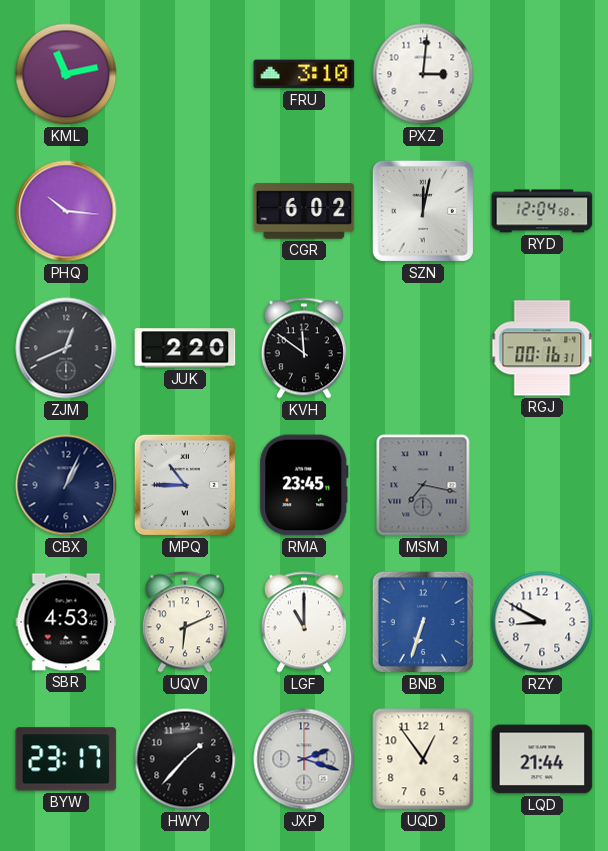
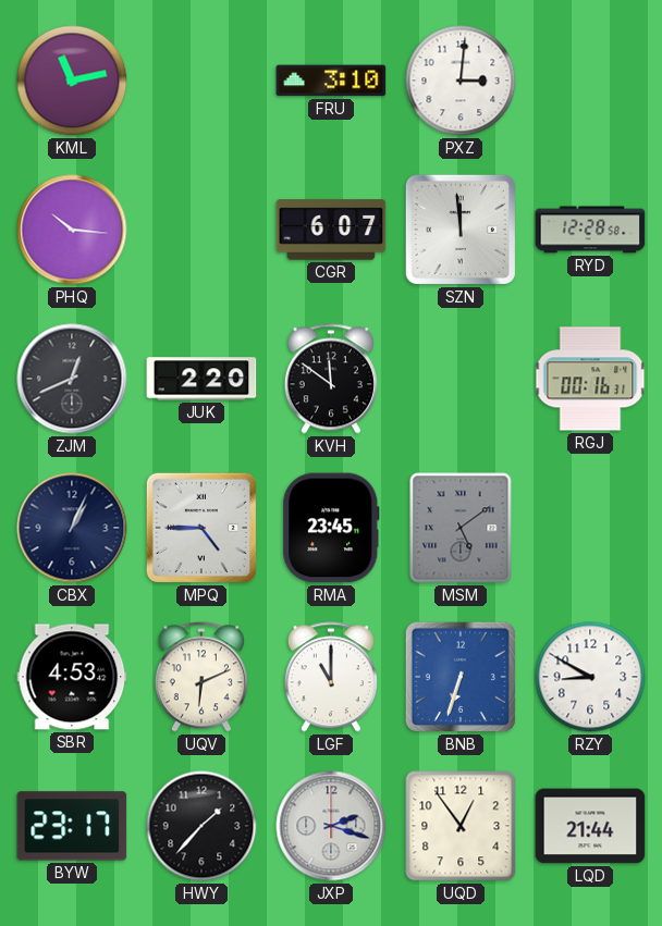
CGR: 6:02 -> 6:07
SZN: 12:02 -> 11:59
RYD: 12:04 -> 12:28
MPQ: 10:45 -> 4:45
MSM: 7:17 -> 5:09
